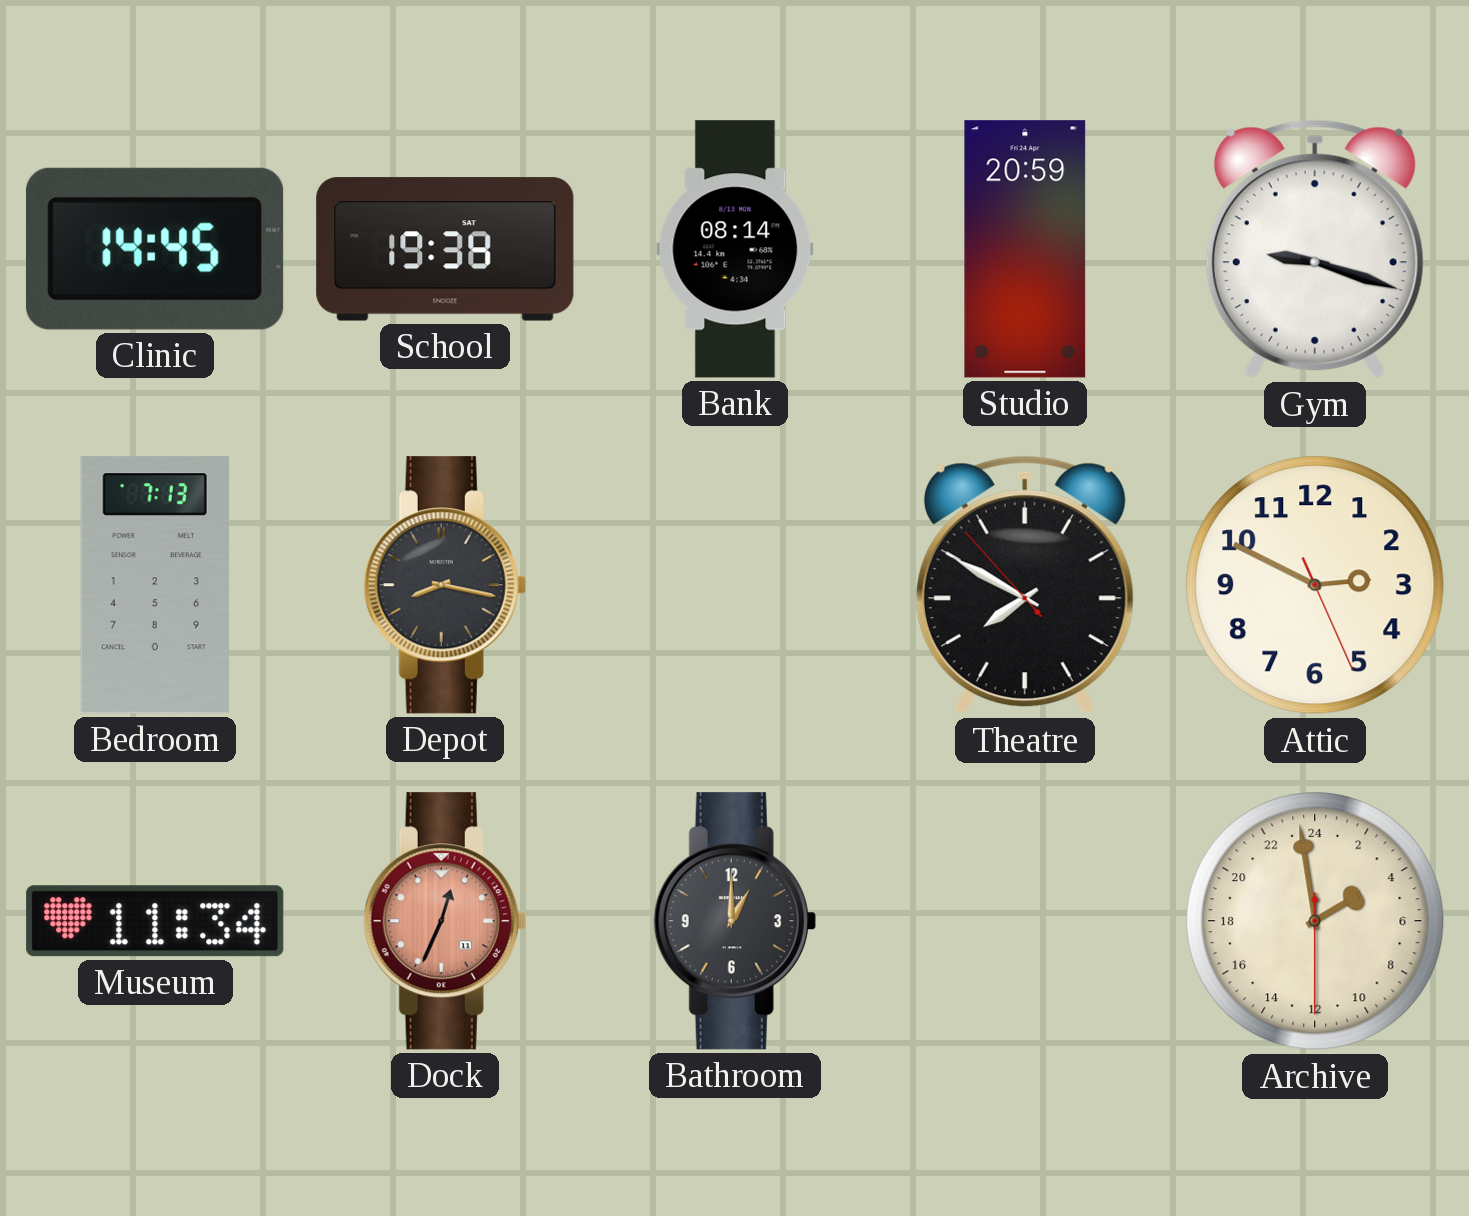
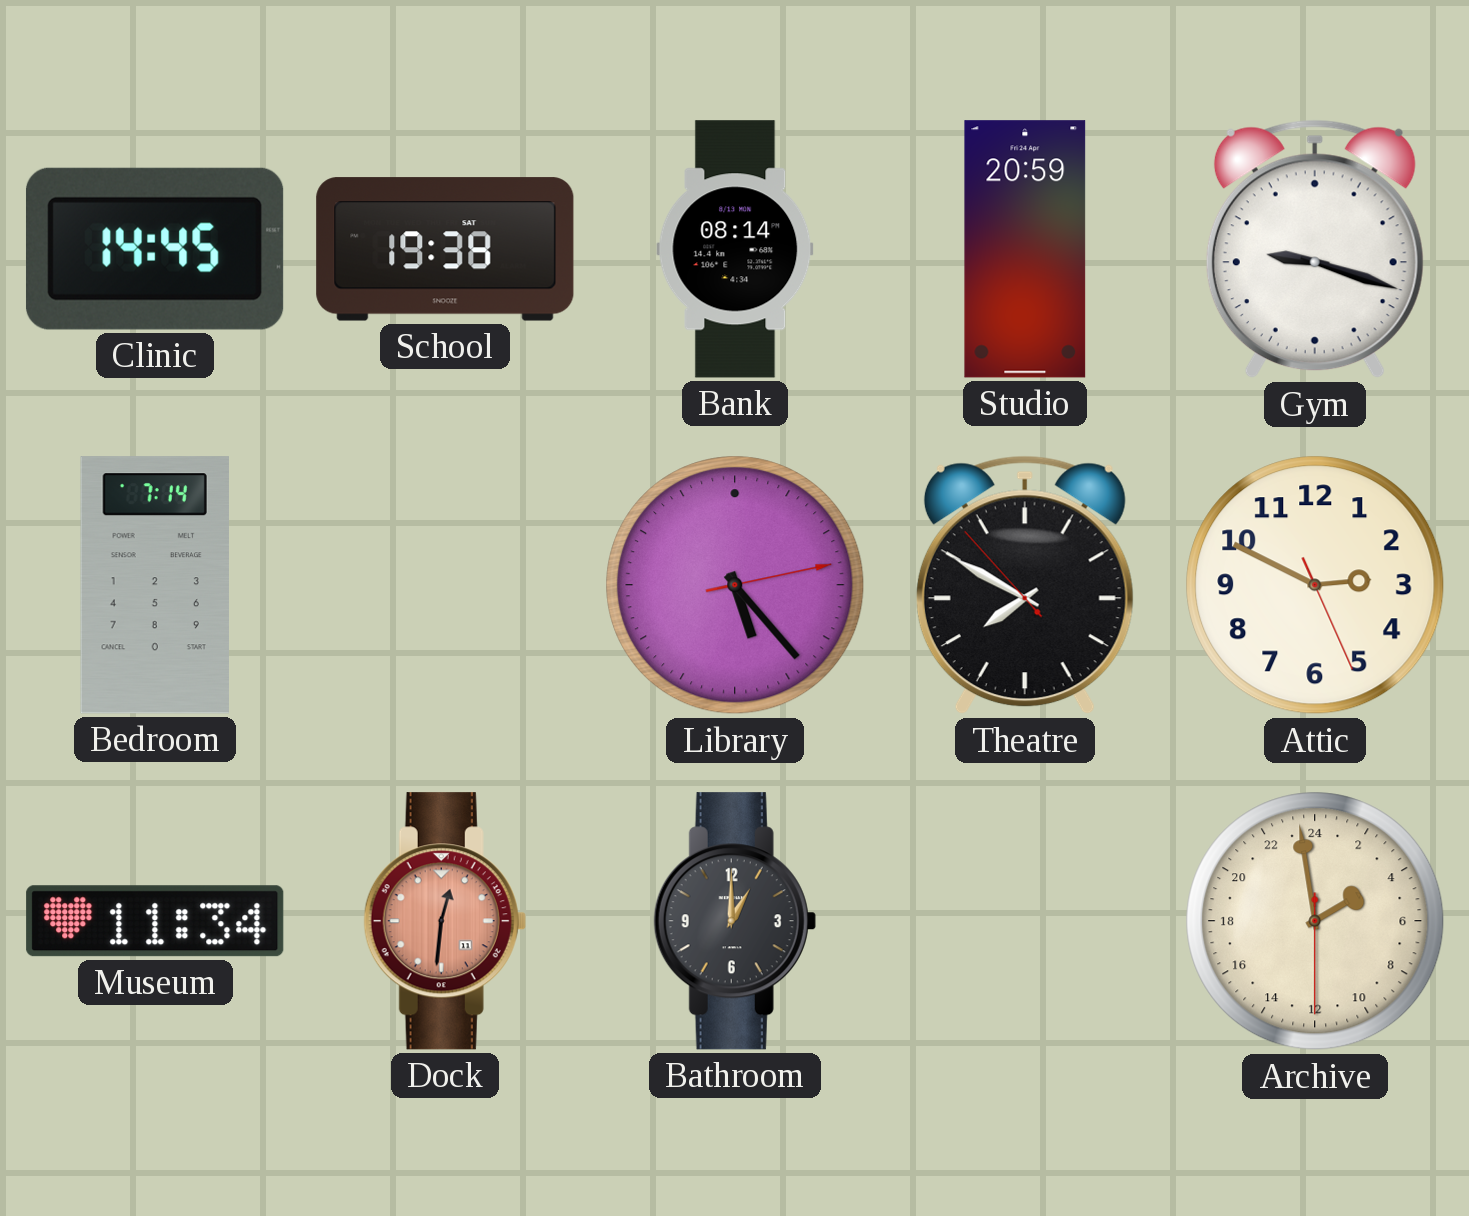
Bedroom: 7:13 -> 7:14
Depot: 8:17 -> none
Library: none -> 5:23
Dock: 12:34 -> 12:31
